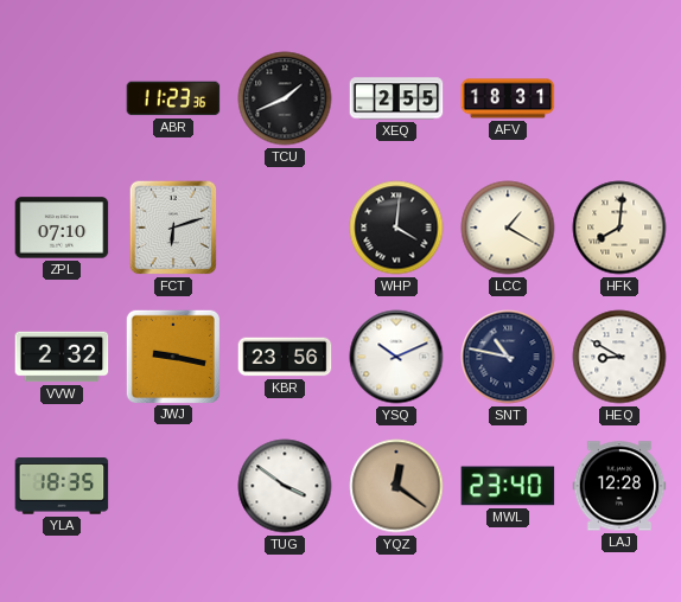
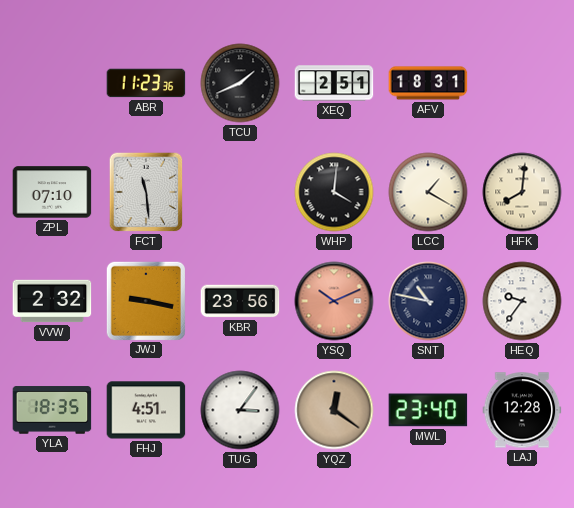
XEQ: 2:55 -> 2:51
FCT: 6:12 -> 11:29
YSQ dial: white -> salmon
HEQ: 8:50 -> 9:36
FHJ: none -> 4:51
TUG: 3:51 -> 3:06
